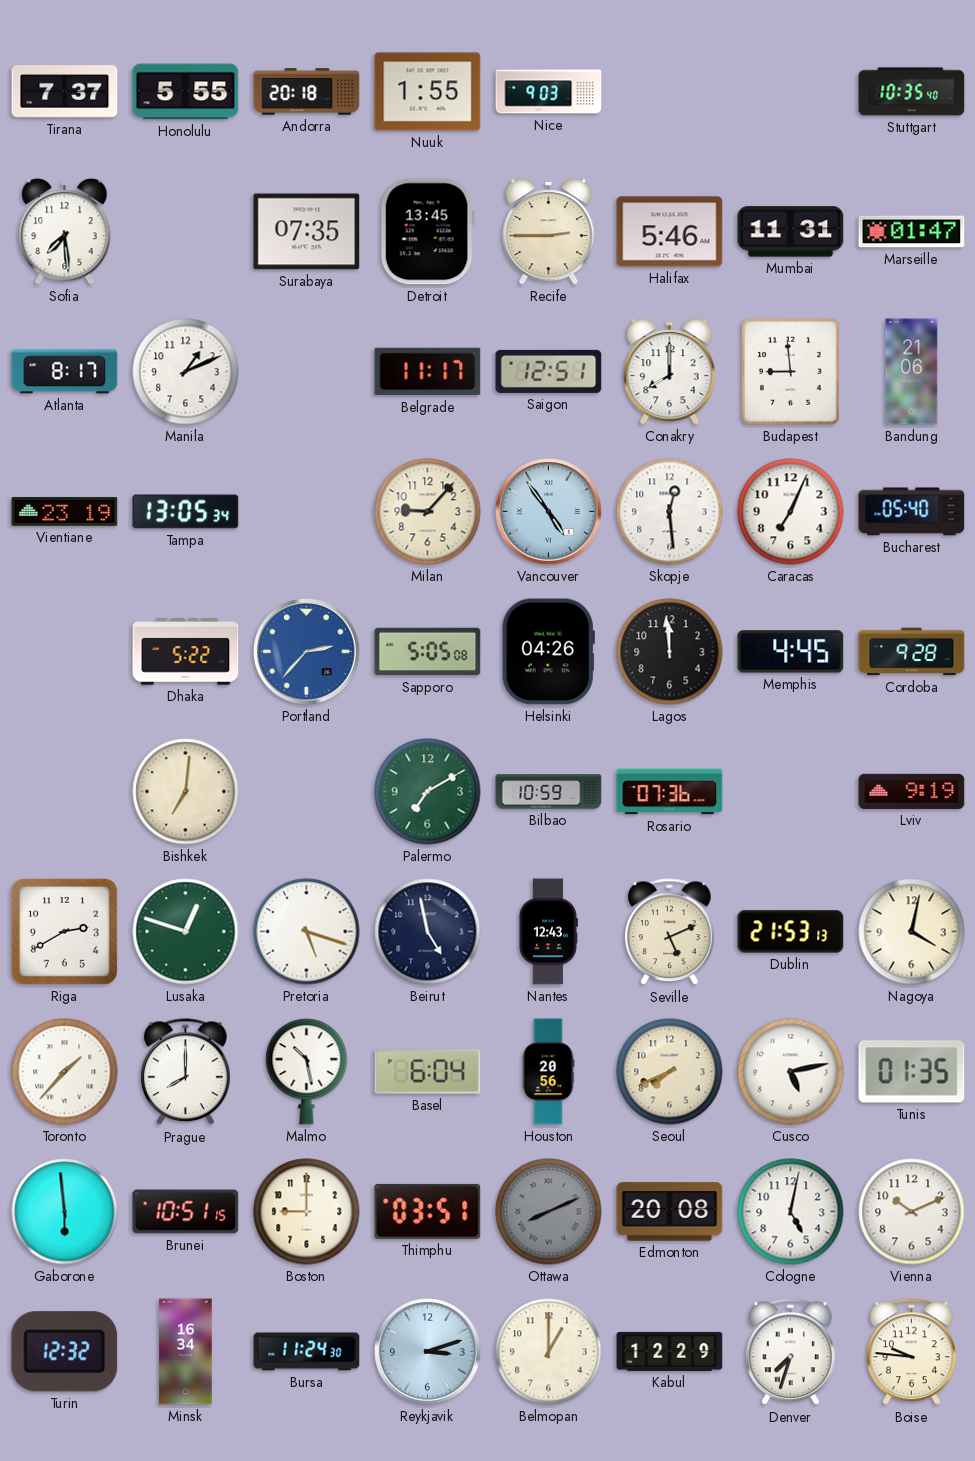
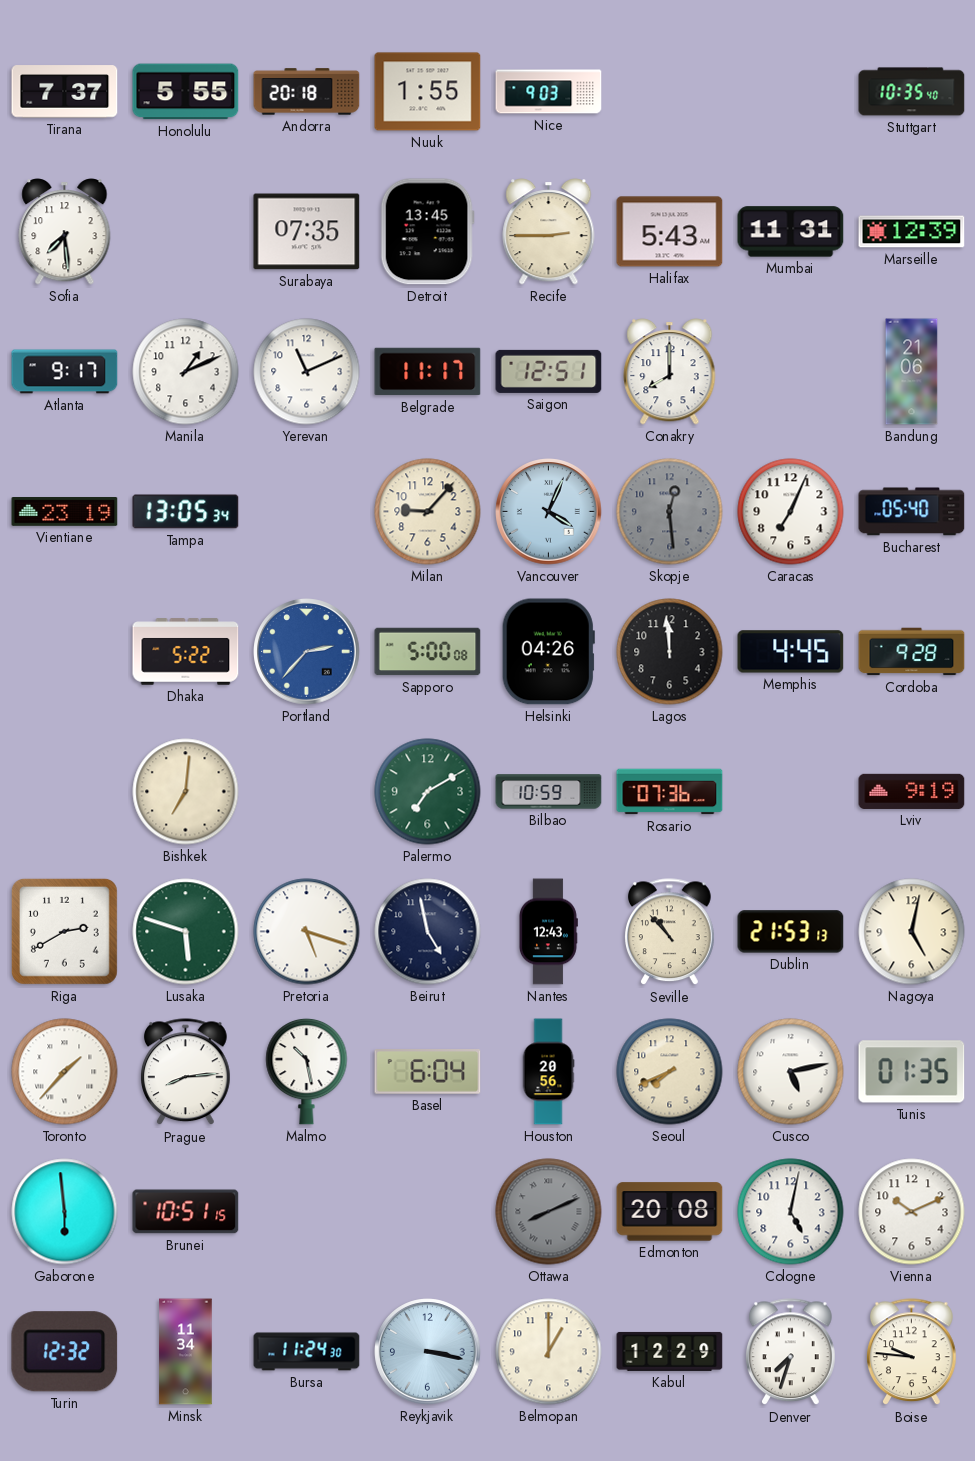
Halifax: 5:46 -> 5:43
Marseille: 01:47 -> 12:39
Atlanta: 8:17 -> 9:17
Yerevan: none -> 11:11
Budapest: 8:59 -> none
Vancouver: 4:54 -> 4:04
Skopje dial: white -> grey
Sapporo: 5:05 -> 5:00
Lusaka: 12:48 -> 5:48
Seville: 5:11 -> 10:53
Nagoya: 4:02 -> 5:02
Prague: 8:00 -> 8:14
Boston: 9:00 -> none
Thimphu: 03:51 -> none
Minsk: 16:34 -> 11:34
Reykjavik: 3:12 -> 3:17
